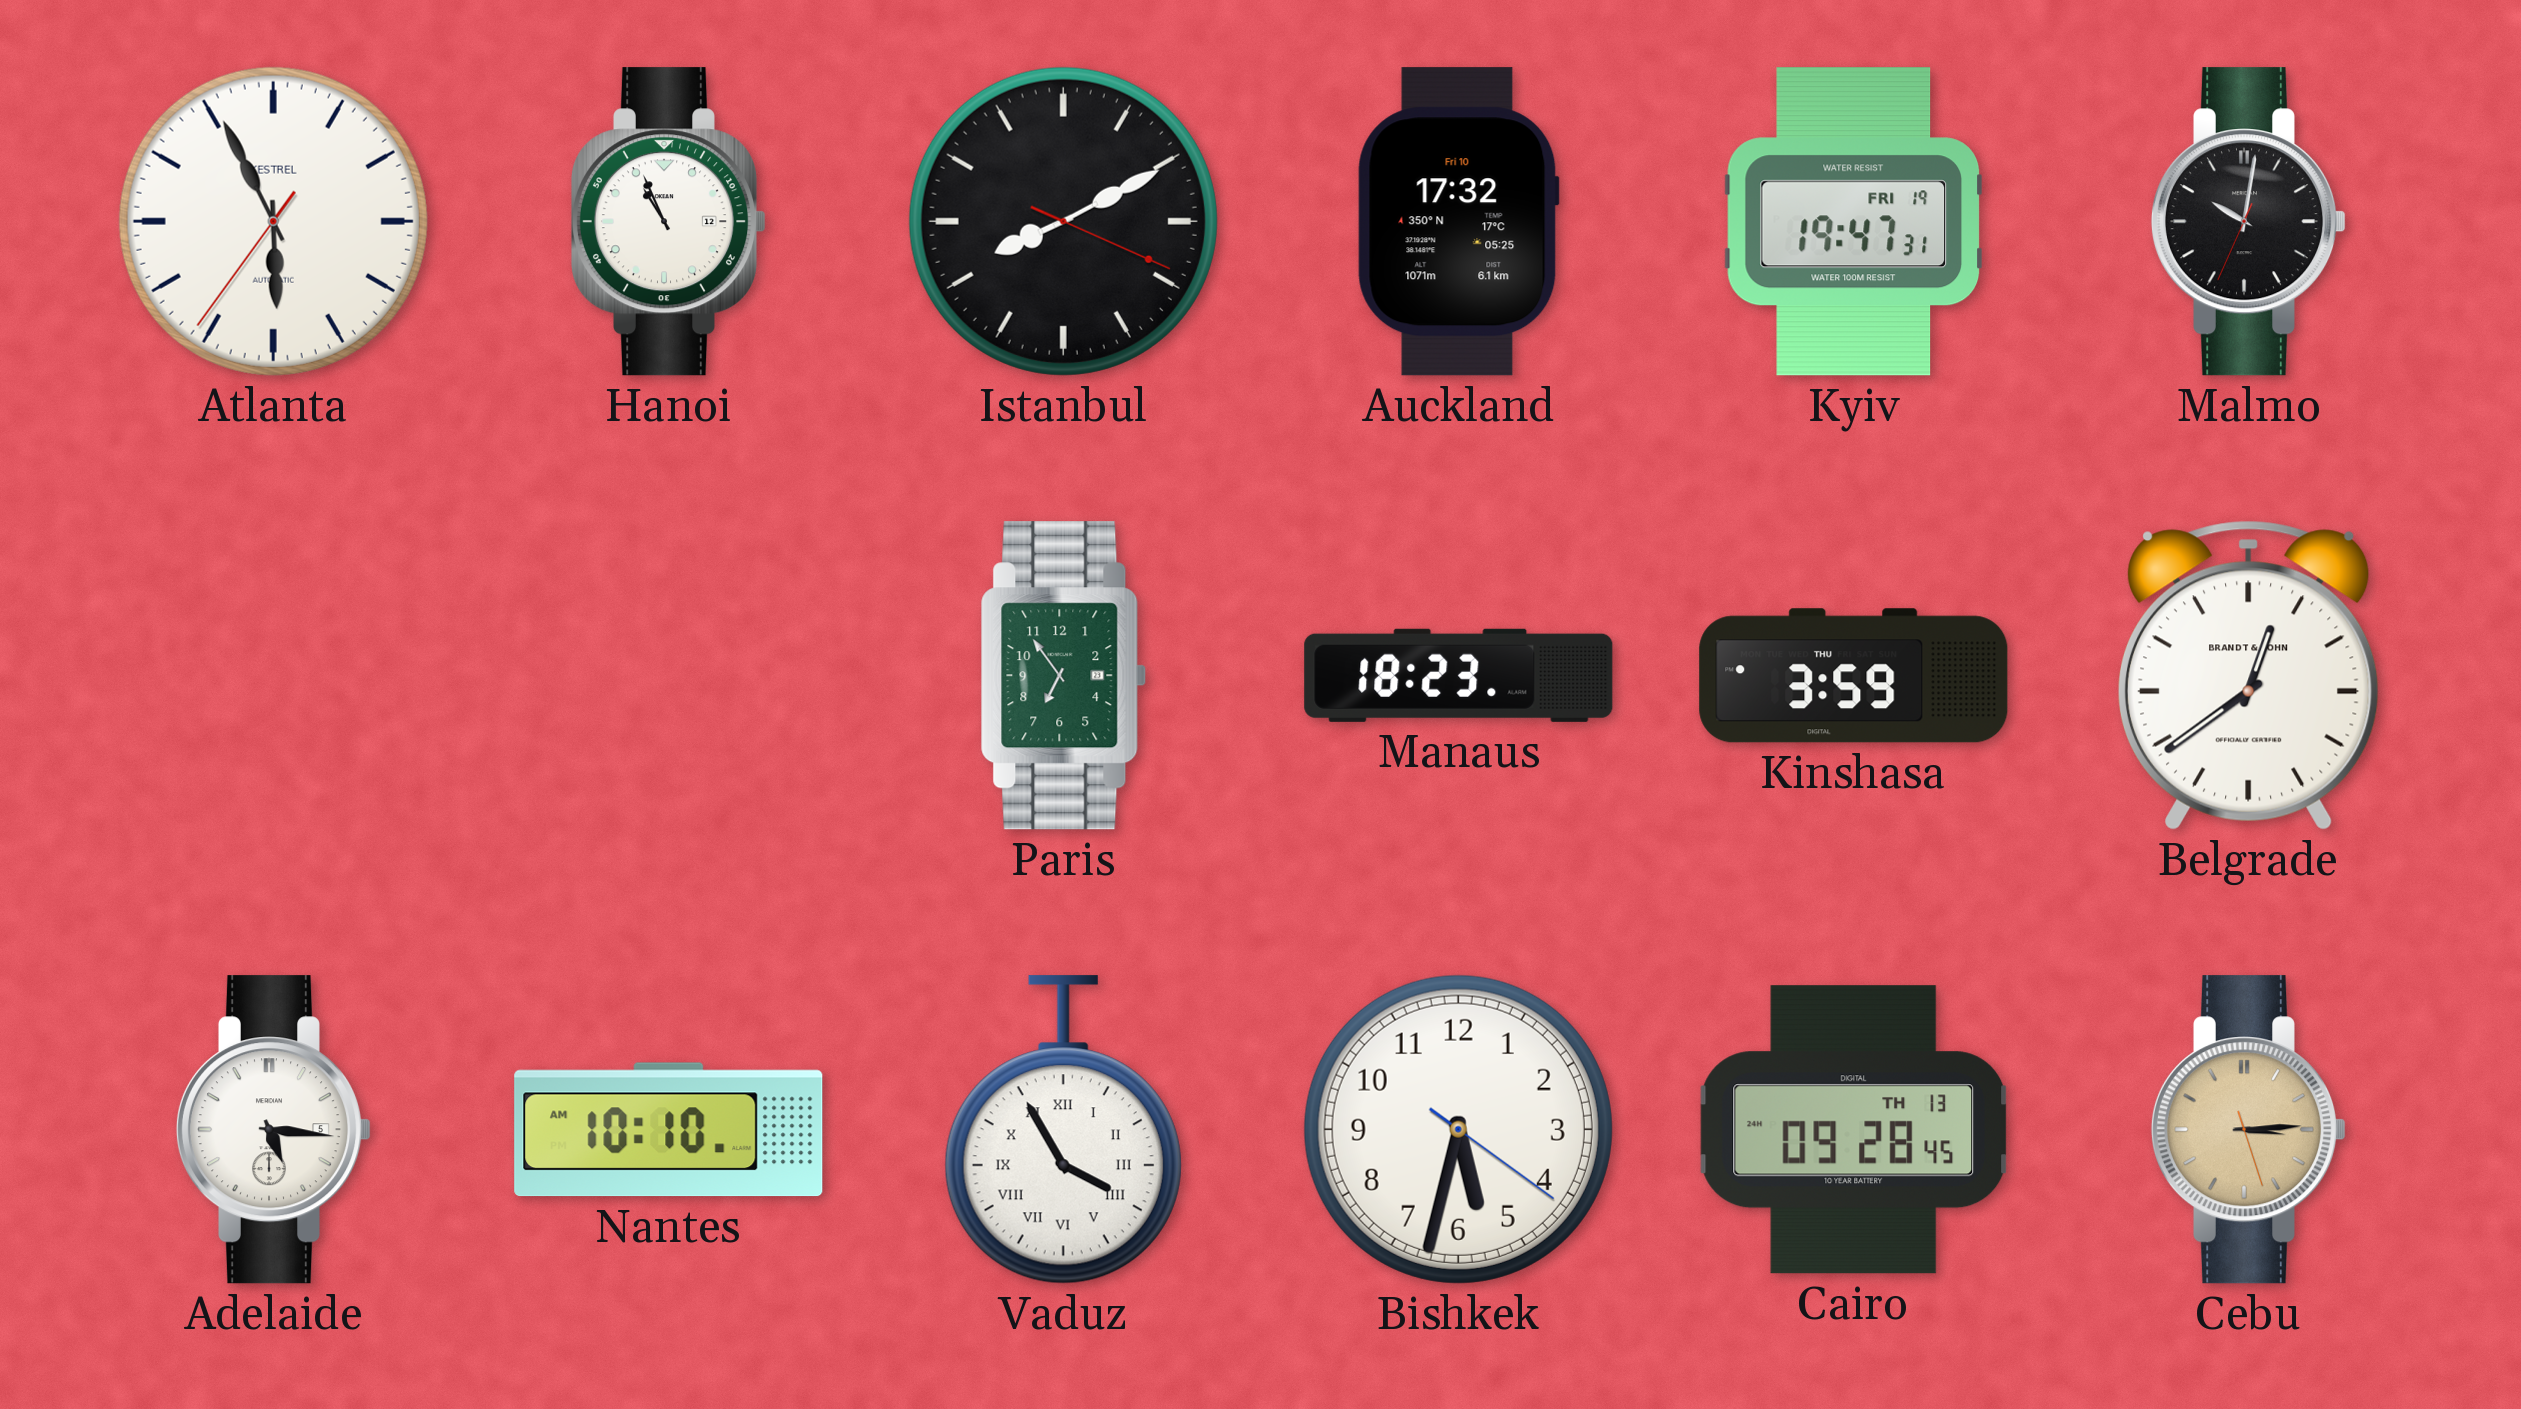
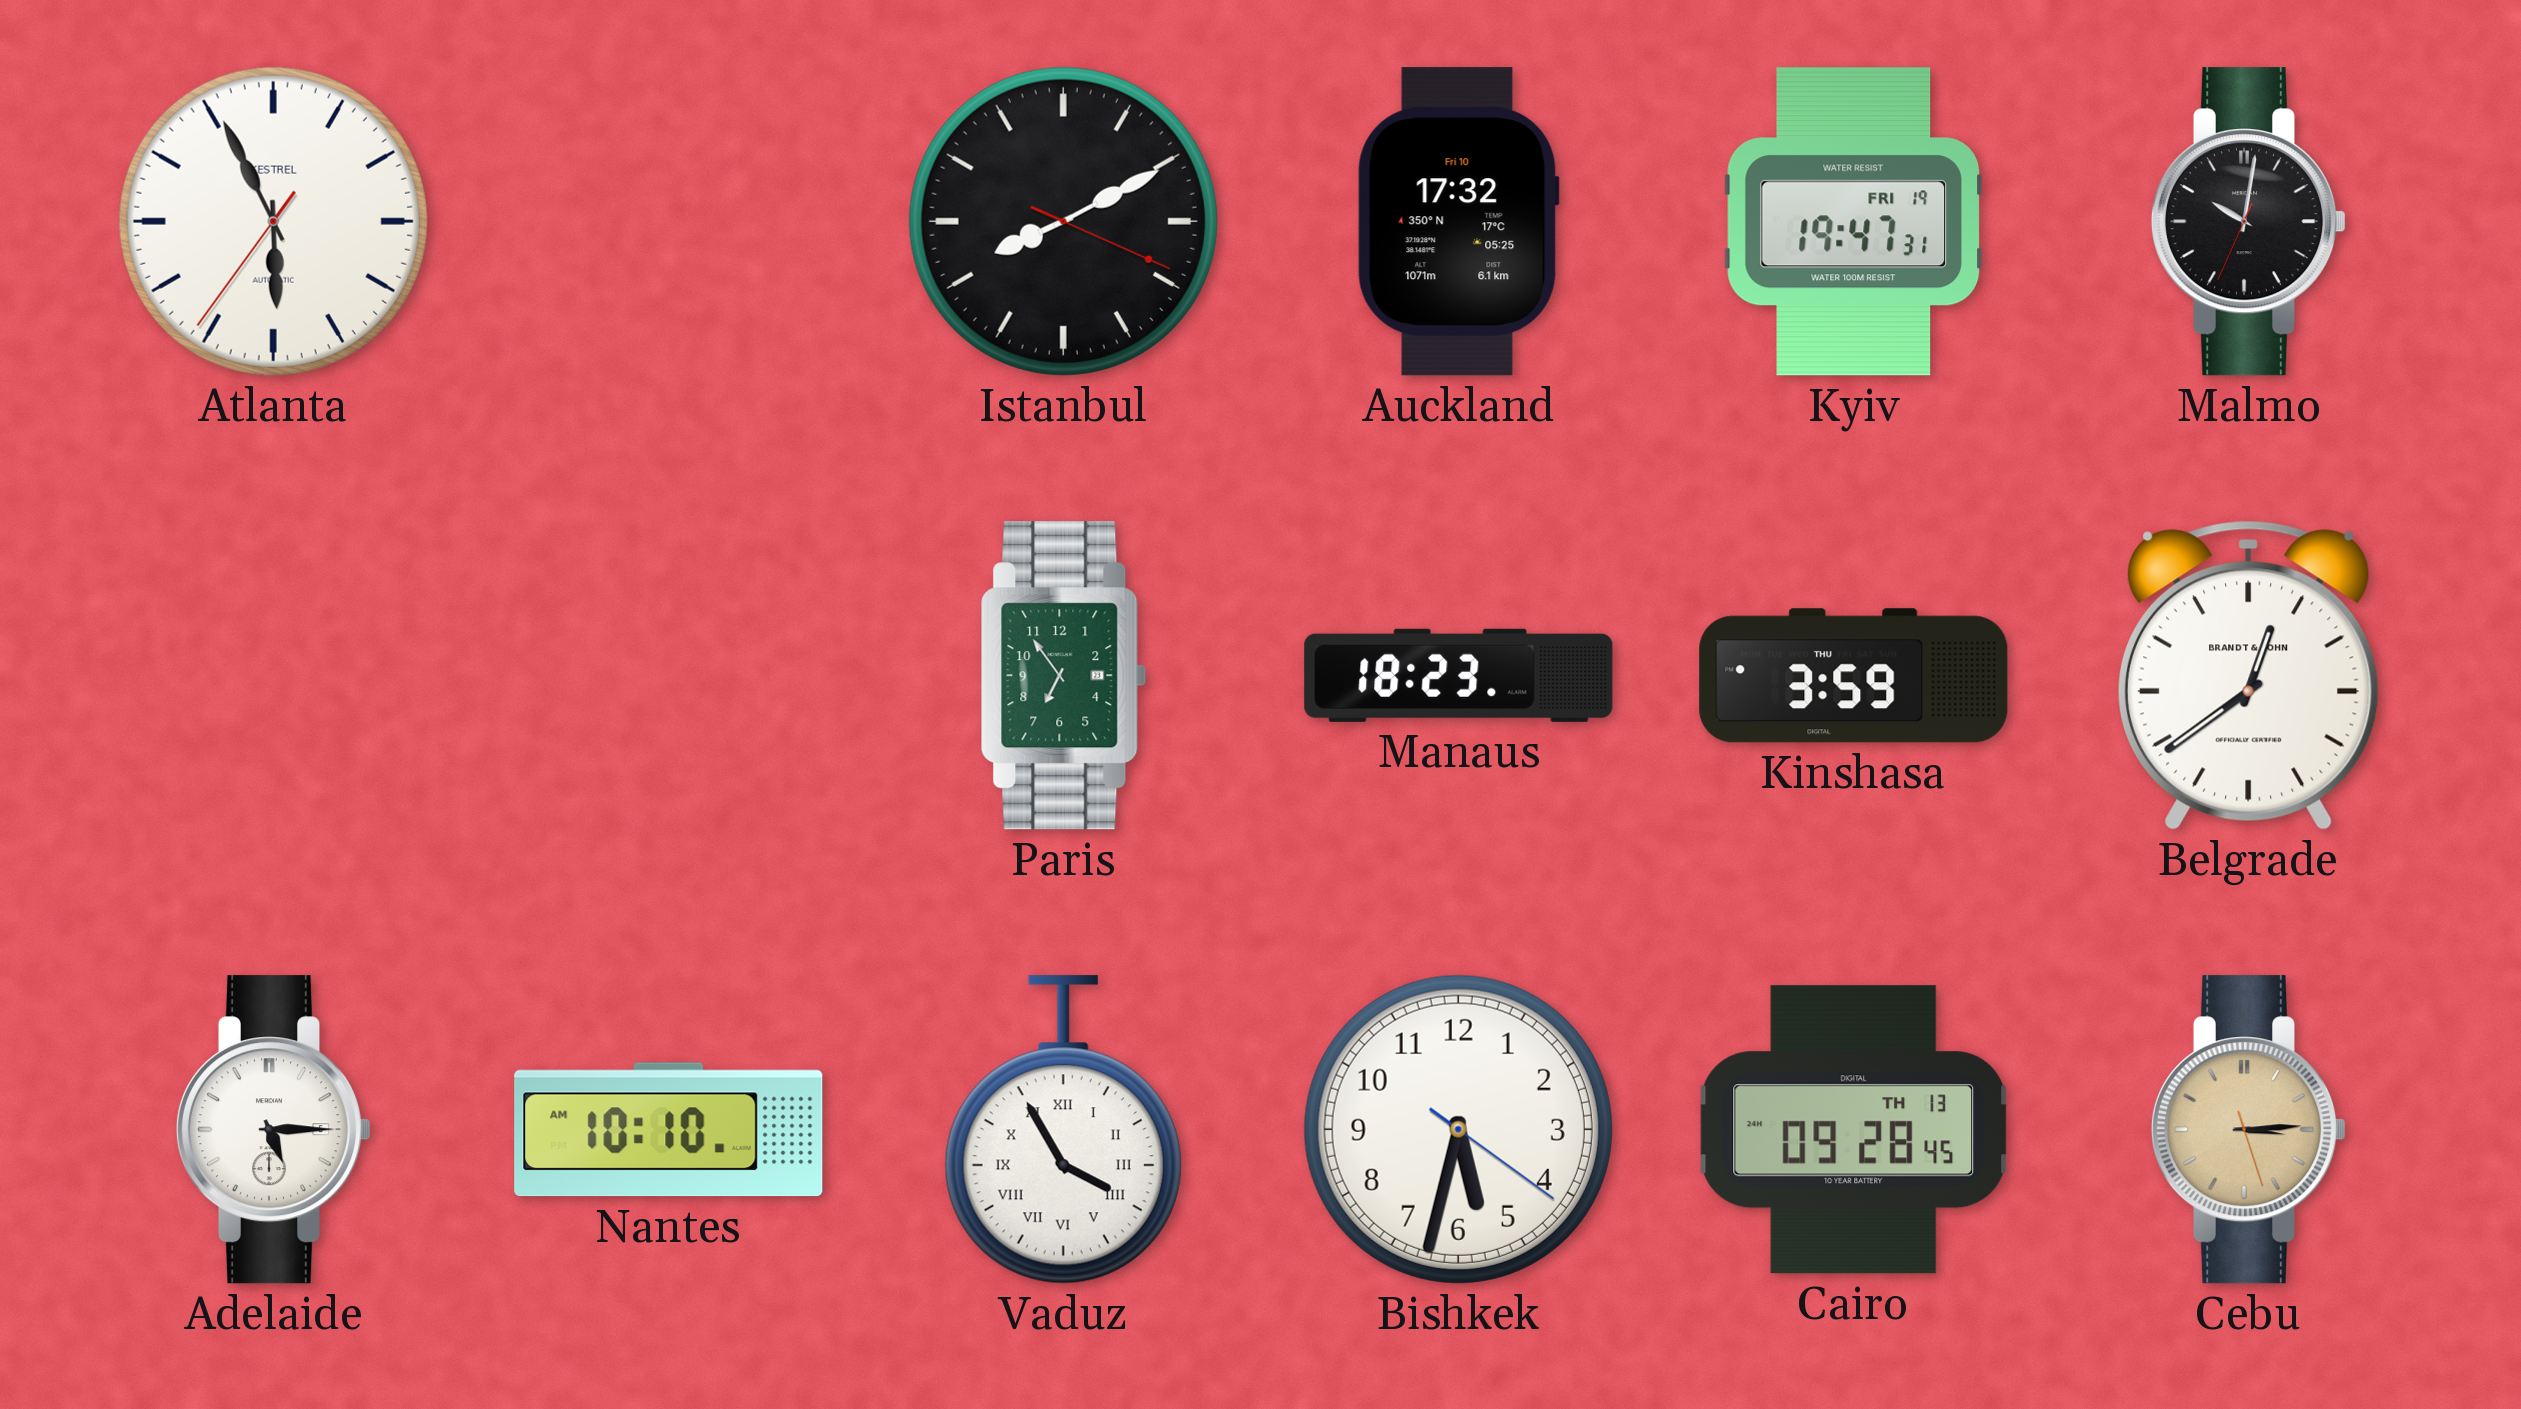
Hanoi: 10:56 -> none
Adelaide: 5:16 -> 5:15
